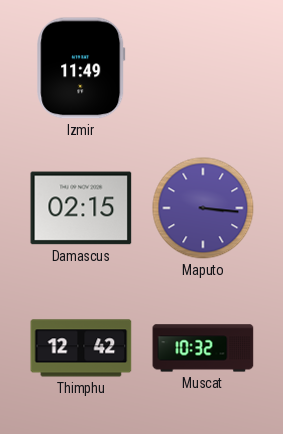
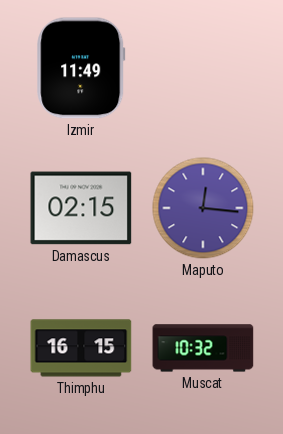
Maputo: 3:16 -> 12:16
Thimphu: 12:42 -> 16:15
